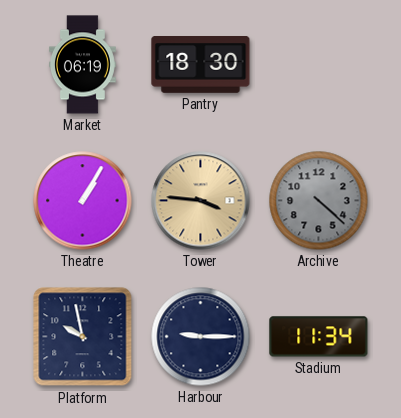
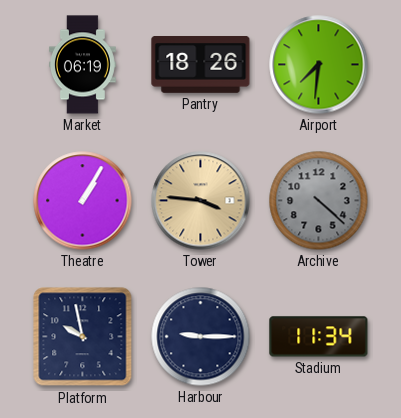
Pantry: 18:30 -> 18:26
Airport: none -> 7:31
